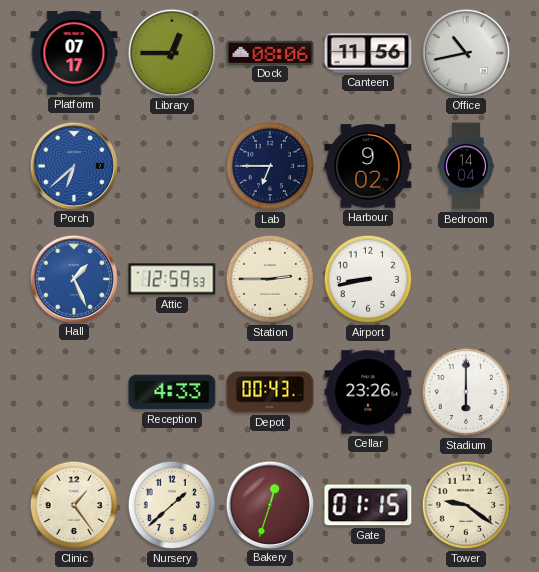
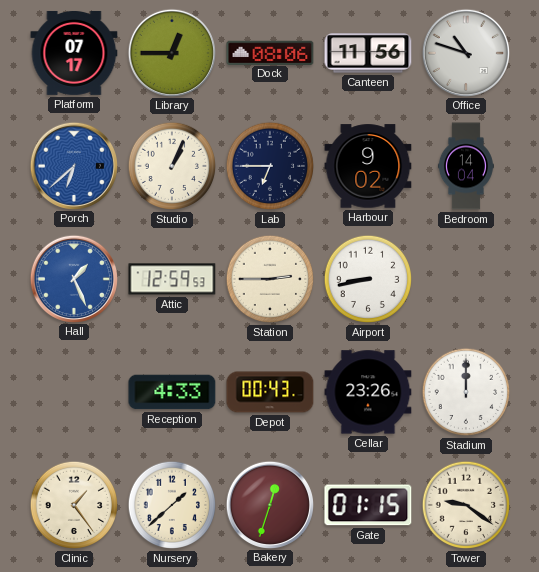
Office: 10:43 -> 10:48
Studio: none -> 1:04
Stadium: 6:00 -> 12:00
